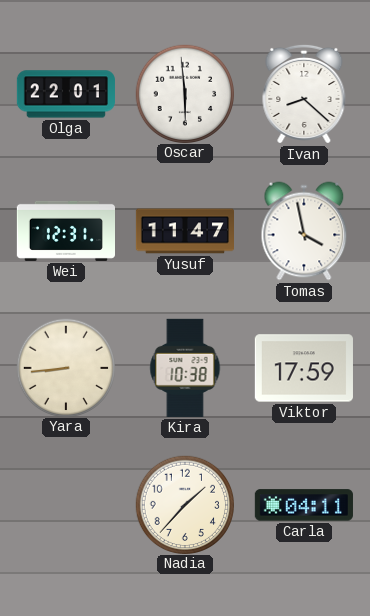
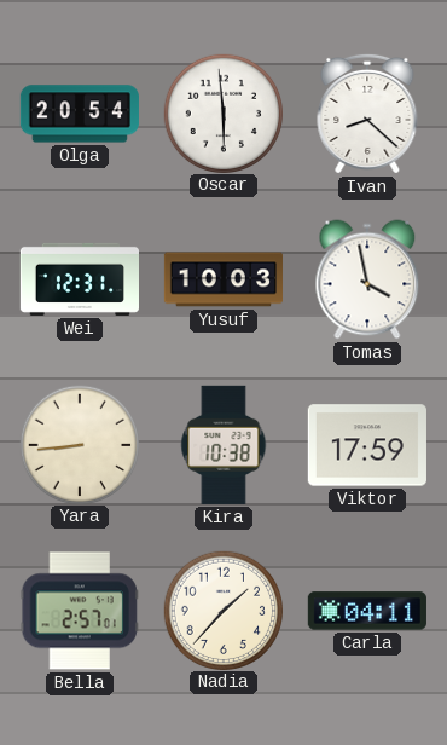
Olga: 22:01 -> 20:54
Yusuf: 11:47 -> 10:03
Bella: none -> 2:57
